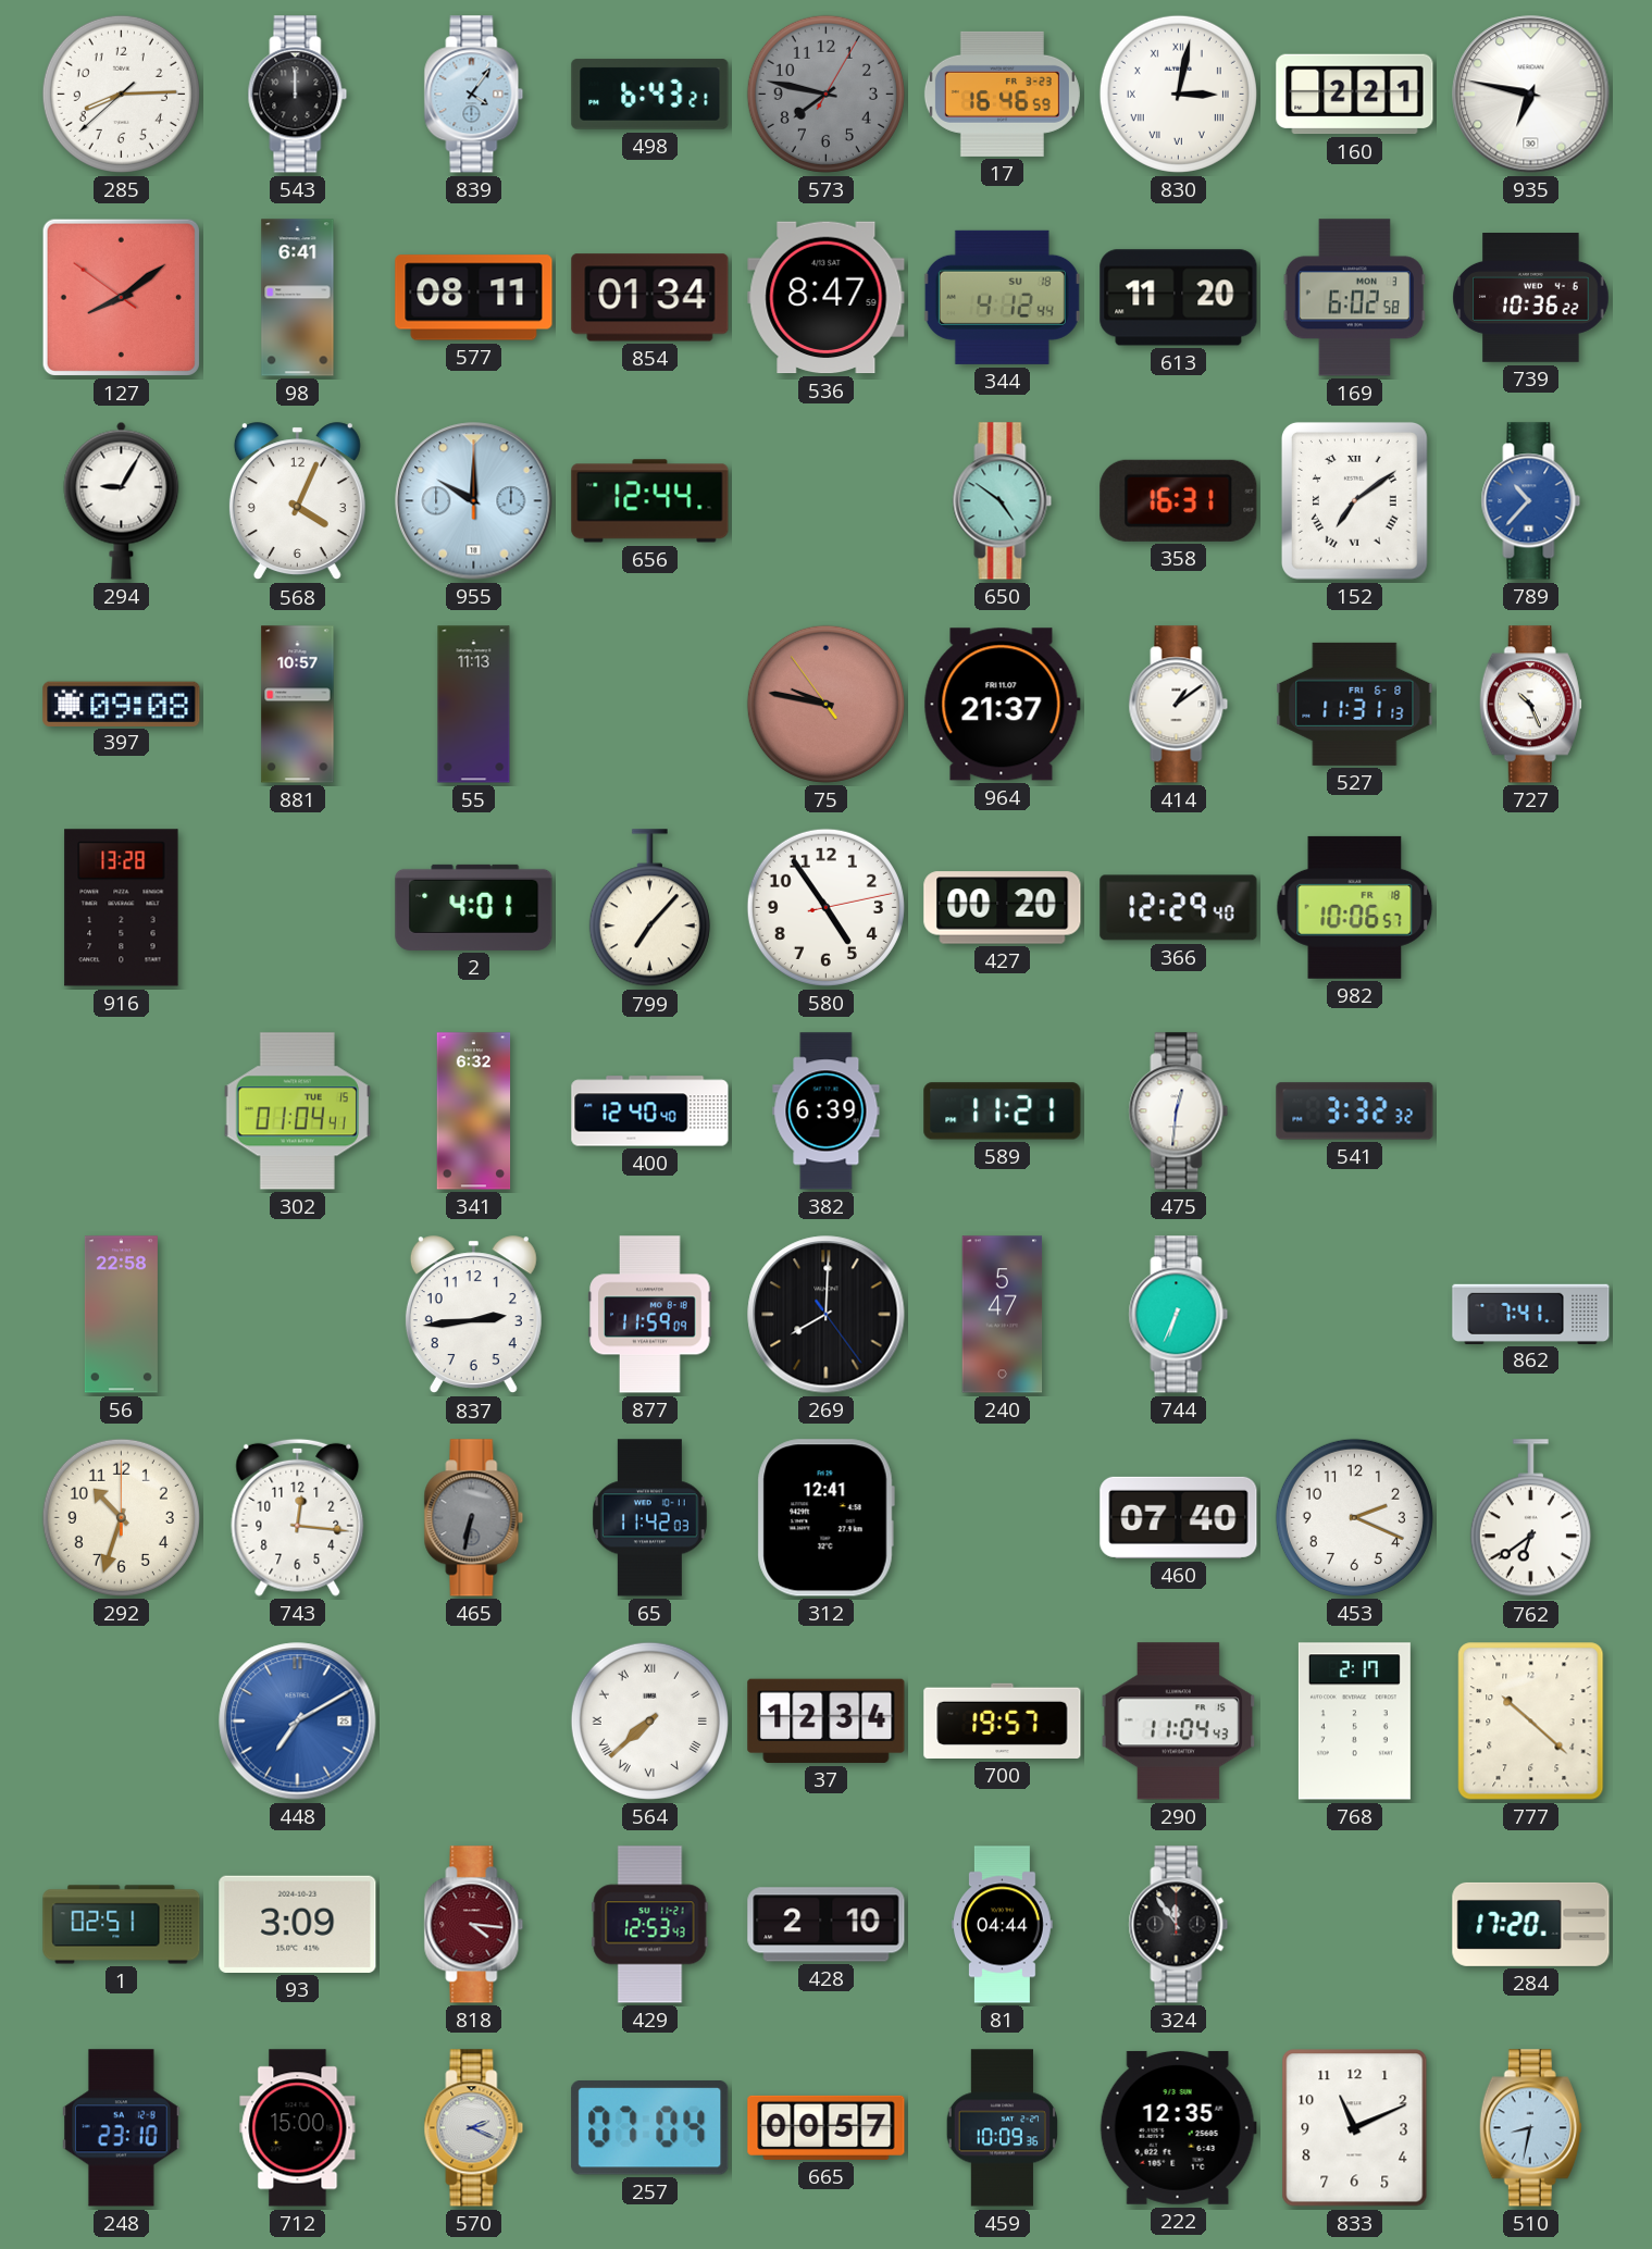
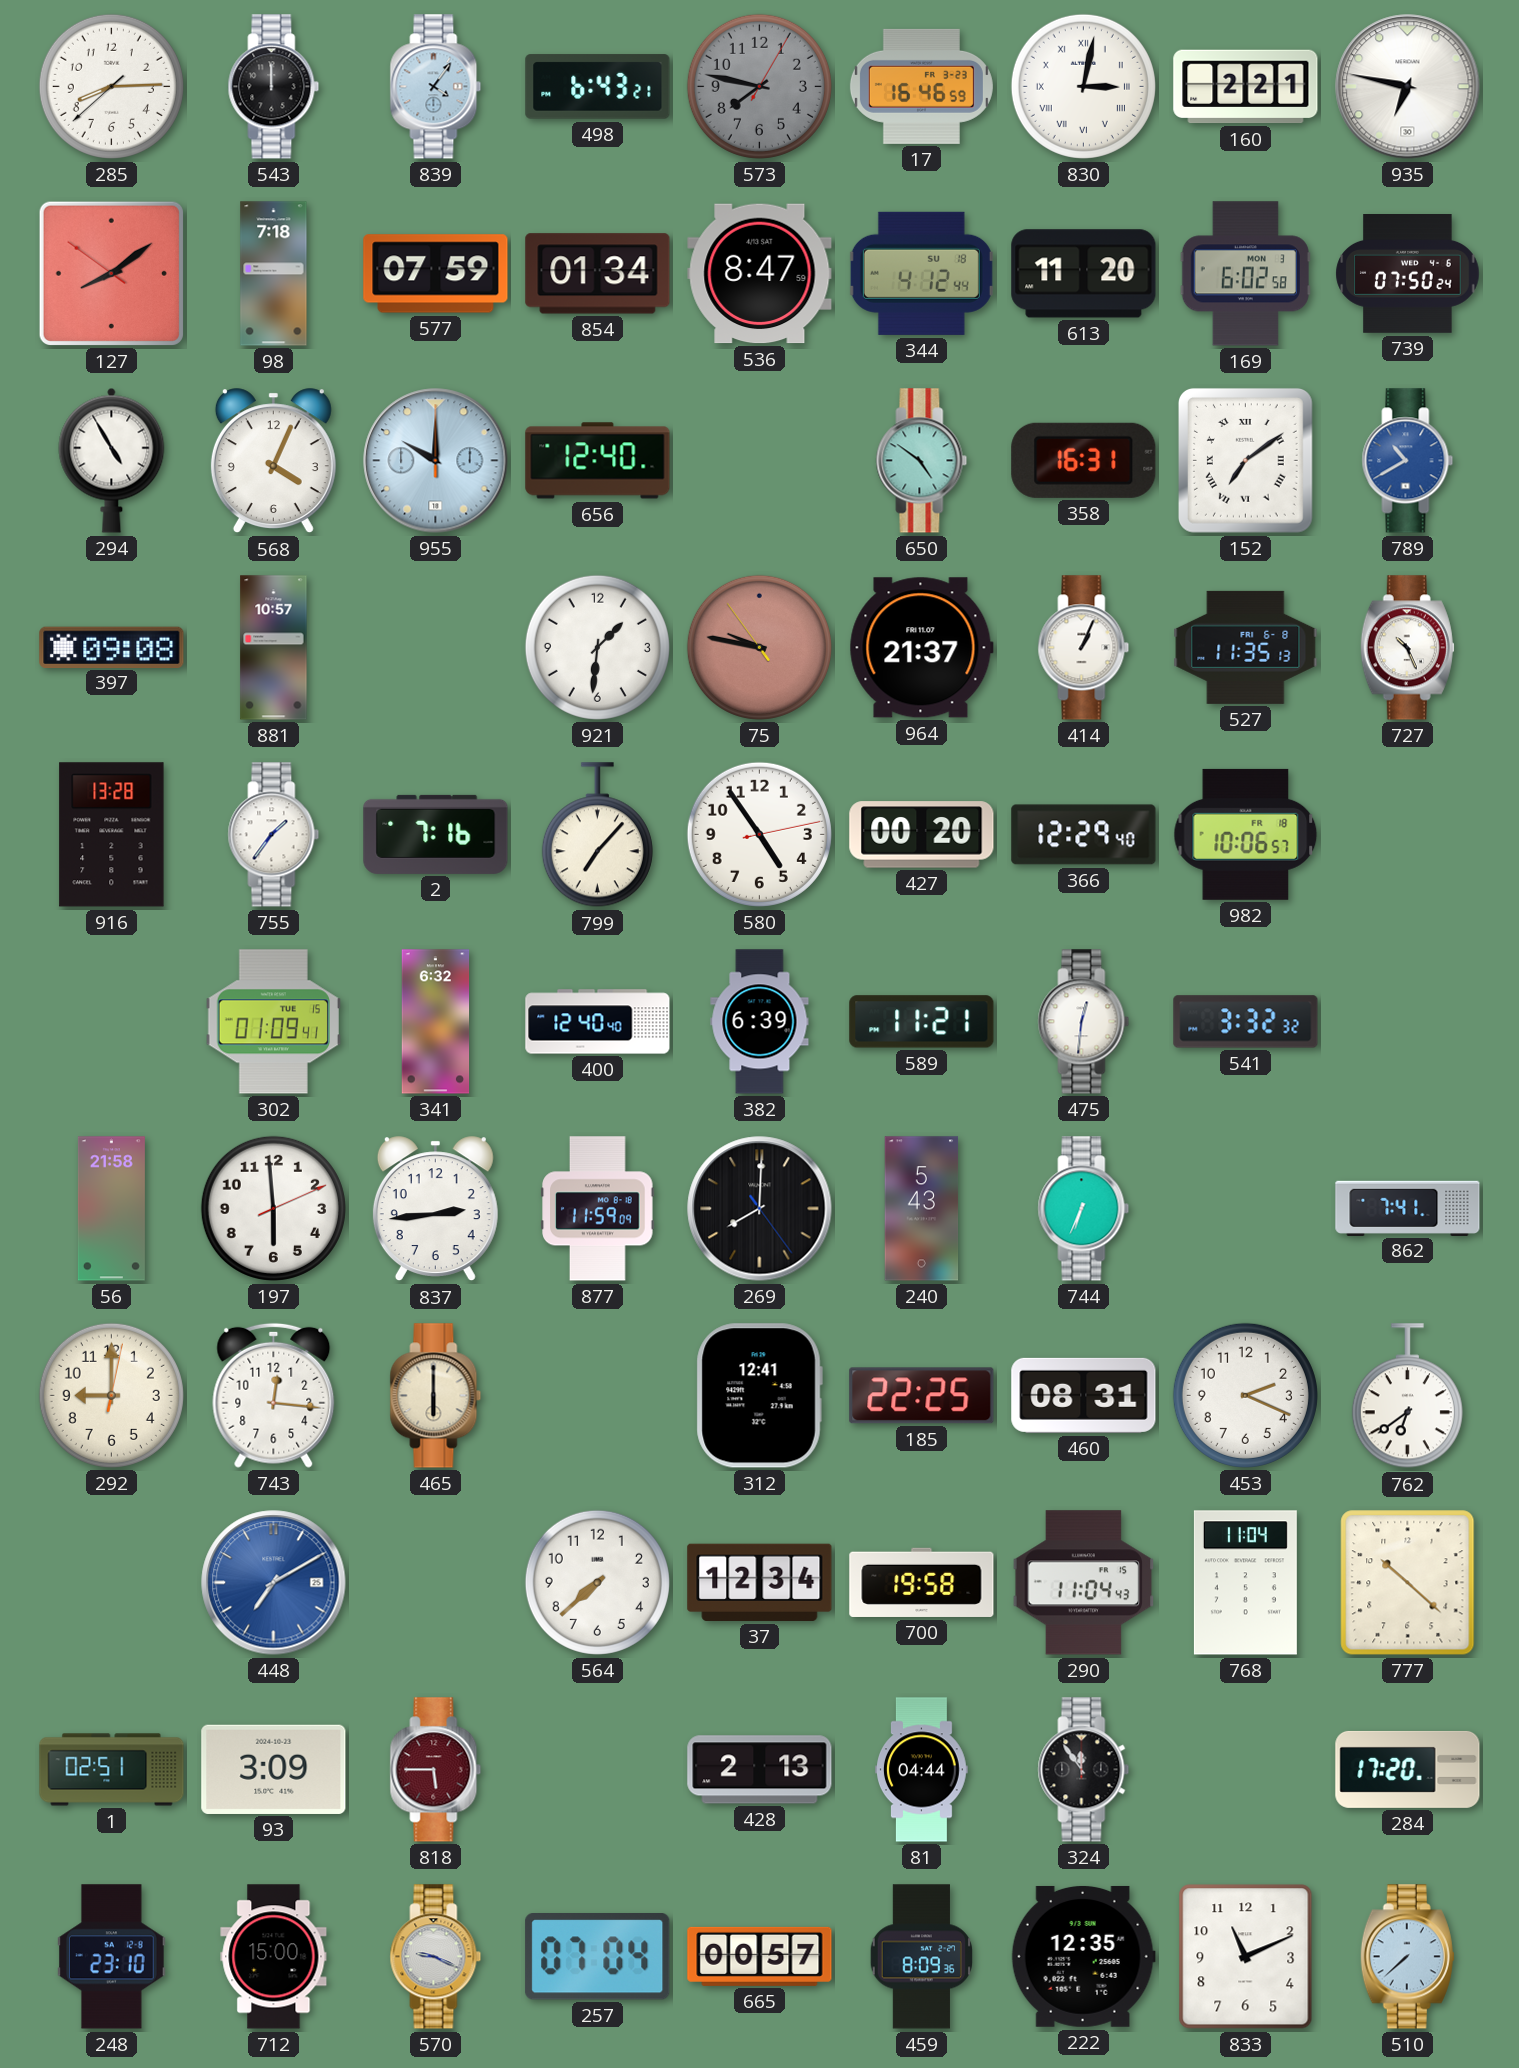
98: 6:41 -> 7:18
577: 08:11 -> 07:59
739: 10:36 -> 07:50
294: 9:05 -> 4:55
656: 12:44 -> 12:40
789: 10:37 -> 10:40
55: 11:13 -> none
921: none -> 1:31
414: 1:09 -> 1:04
527: 11:31 -> 11:35
755: none -> 1:36
2: 4:01 -> 7:16
302: 01:04 -> 01:09
56: 22:58 -> 21:58
197: none -> 5:59
240: 5:47 -> 5:43
292: 10:33 -> 9:00
465: 6:32 -> 6:00
465 dial: grey -> cream
65: 11:42 -> none
185: none -> 22:25
460: 07:40 -> 08:31
564 numerals: Roman -> Arabic
700: 19:57 -> 19:58
768: 2:17 -> 11:04
818: 4:16 -> 5:45
429: 12:53 -> none
428: 2:10 -> 2:13
570: 2:19 -> 9:19
459: 10:09 -> 8:09
510: 8:32 -> 7:38
